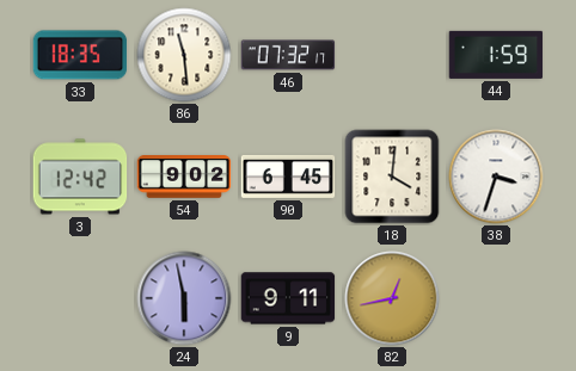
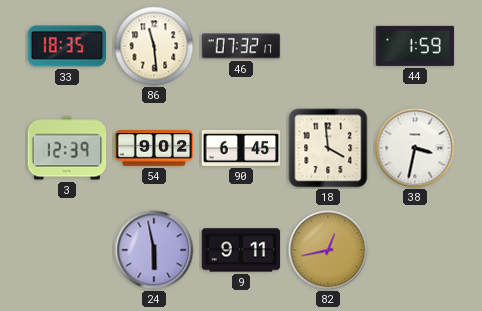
3: 12:42 -> 12:39
18: 4:01 -> 3:59
38: 3:33 -> 3:32
